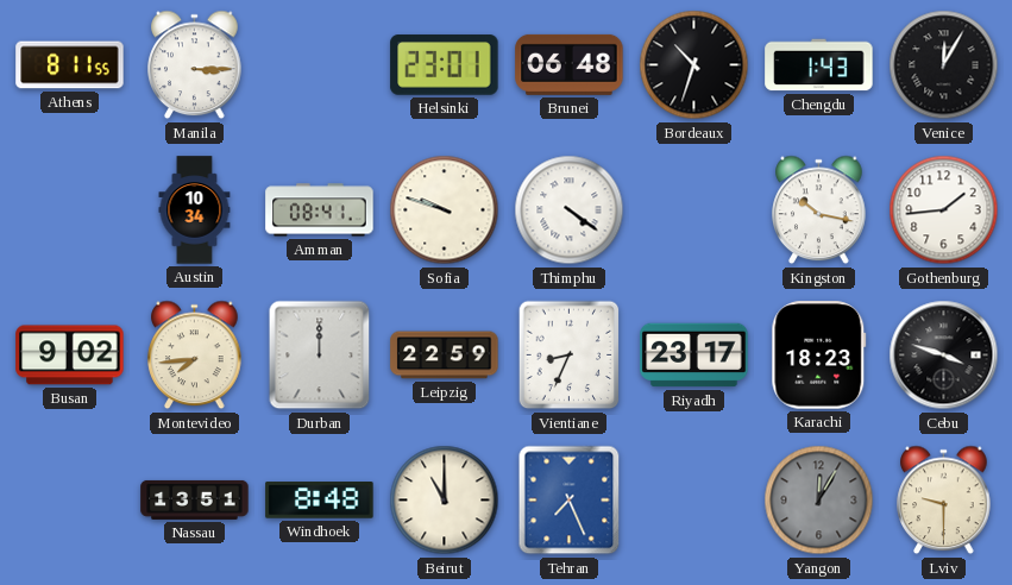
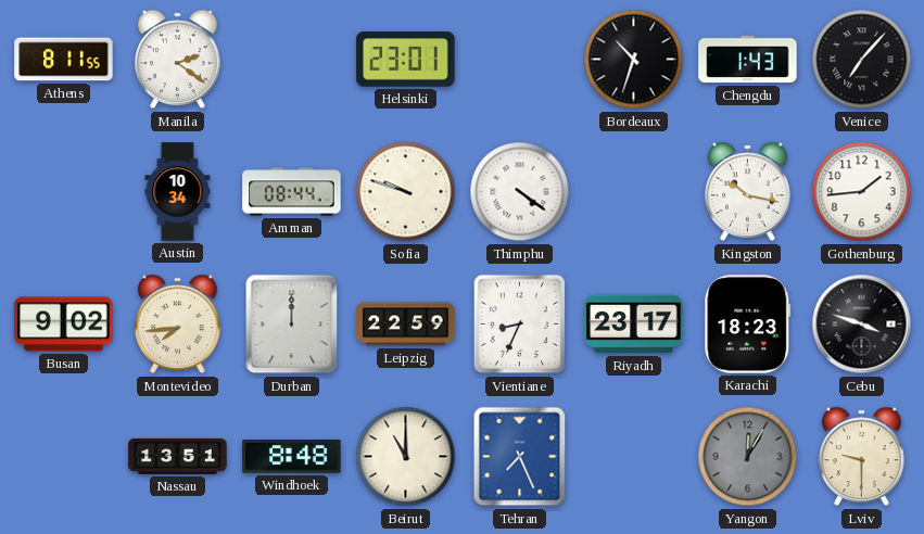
Manila: 3:15 -> 2:21
Brunei: 06:48 -> none
Venice: 12:05 -> 7:07
Amman: 08:41 -> 08:44
